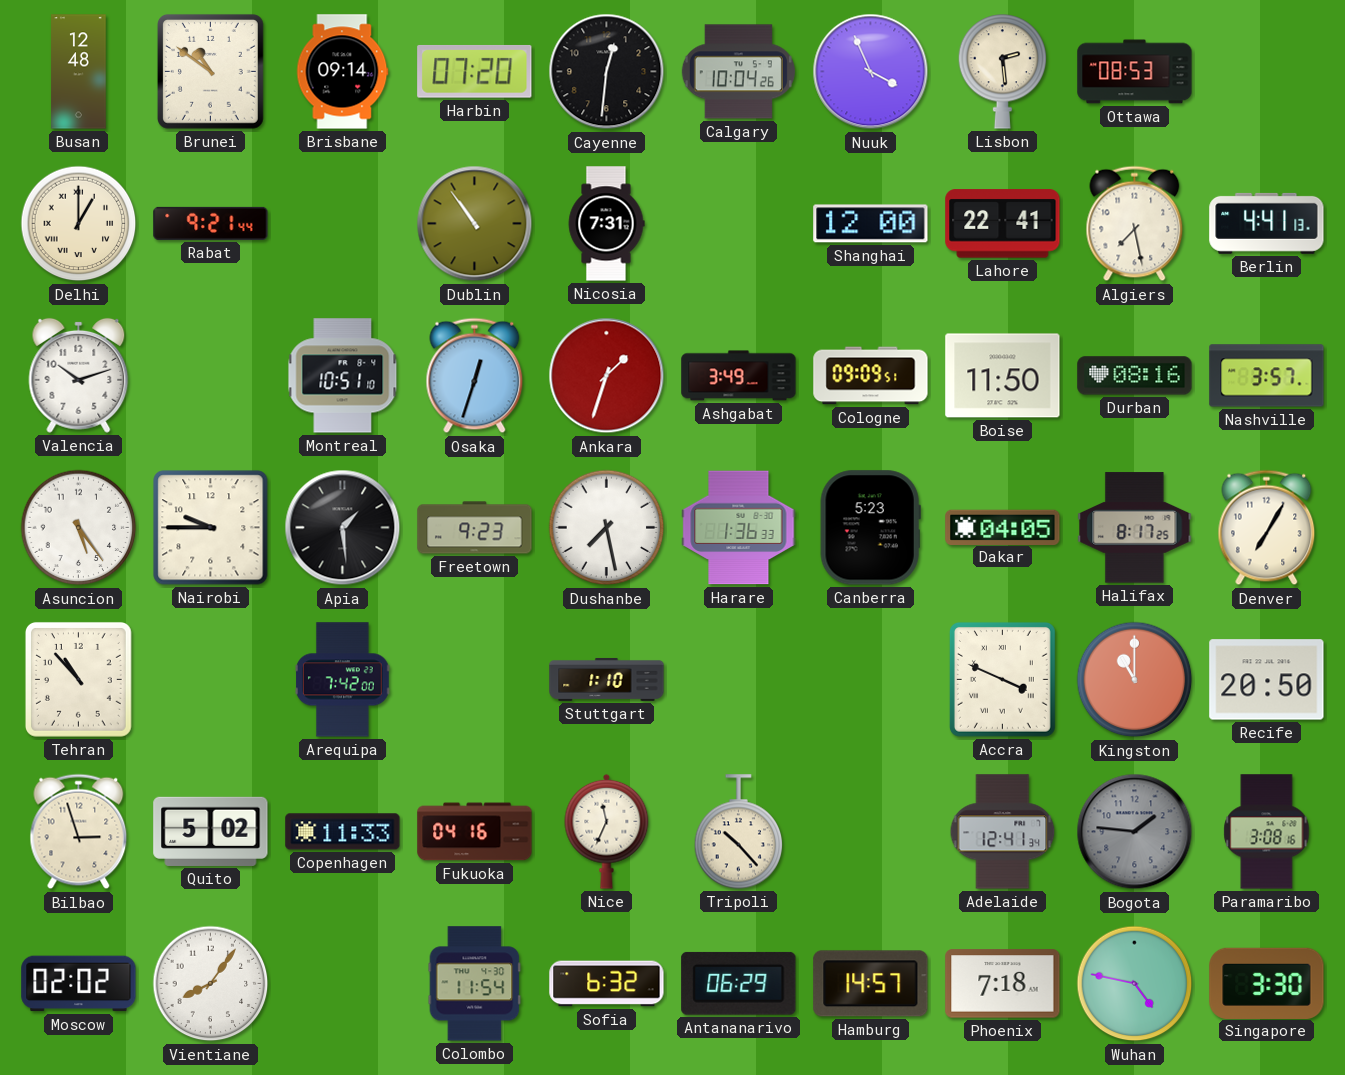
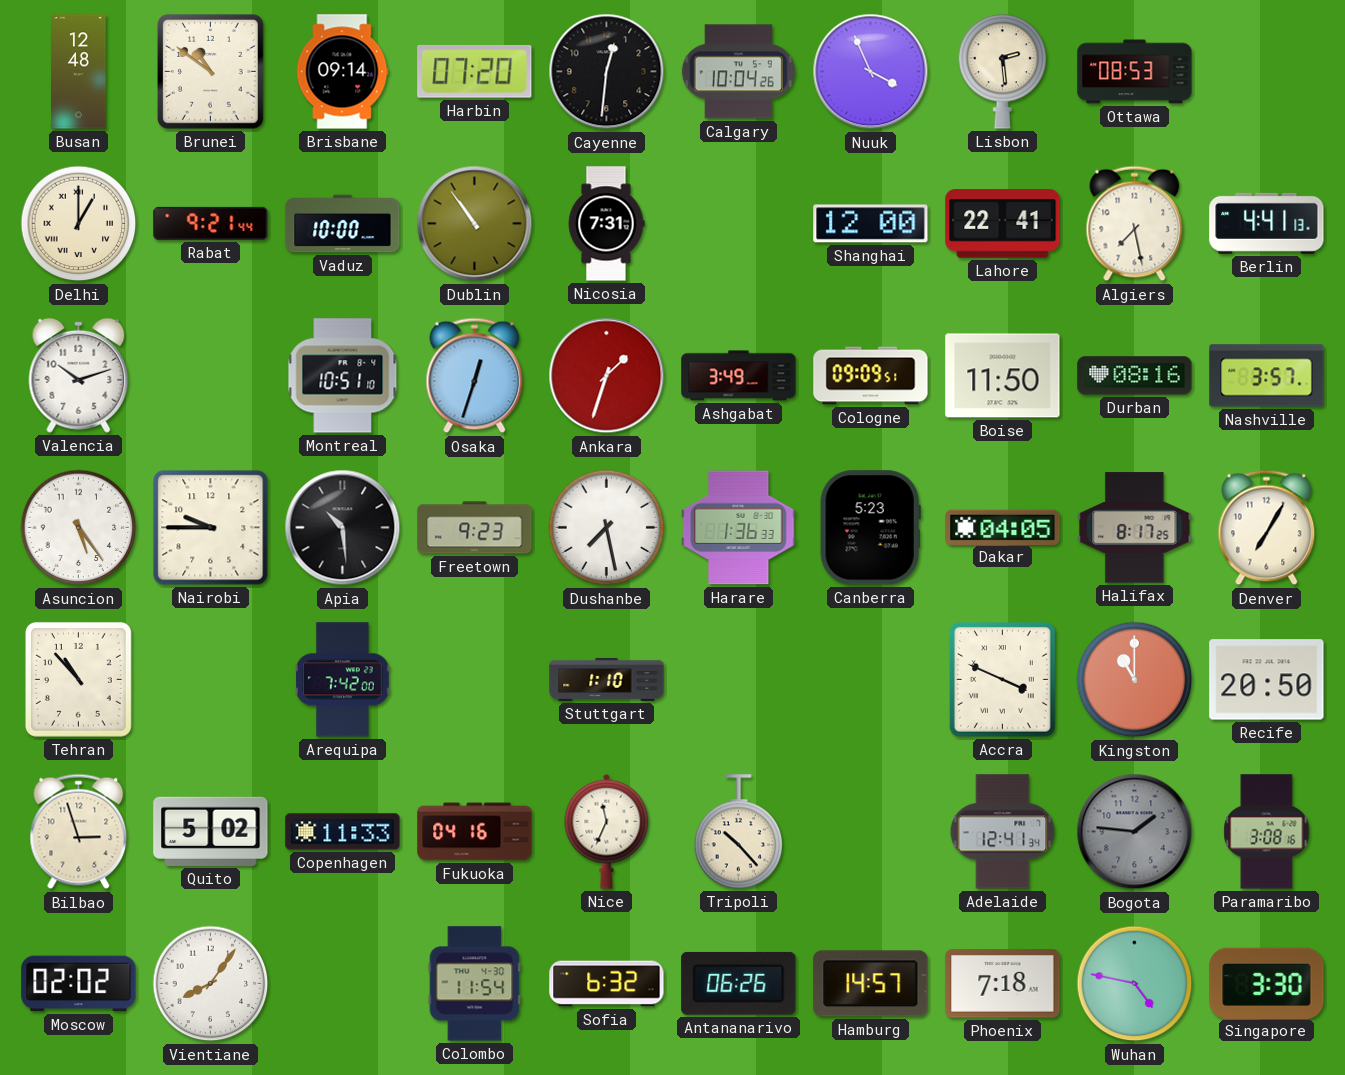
Vaduz: none -> 10:00
Apia: 1:29 -> 10:29
Antananarivo: 06:29 -> 06:26
